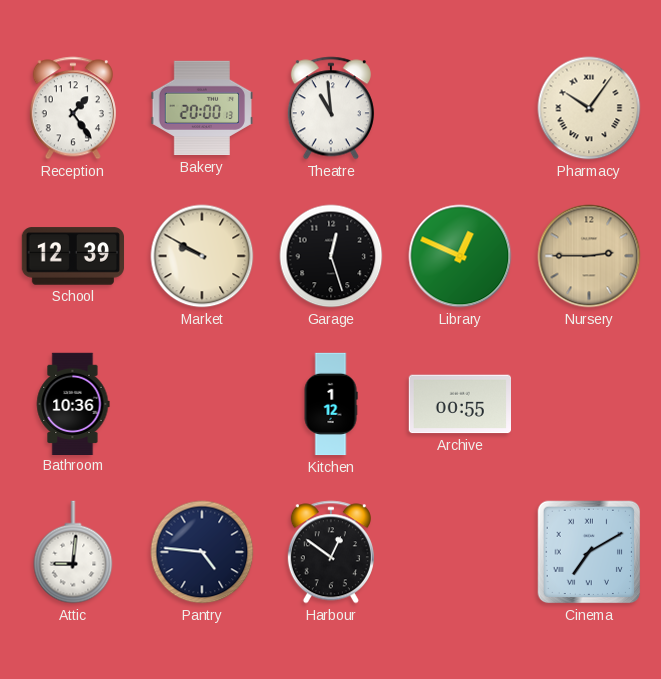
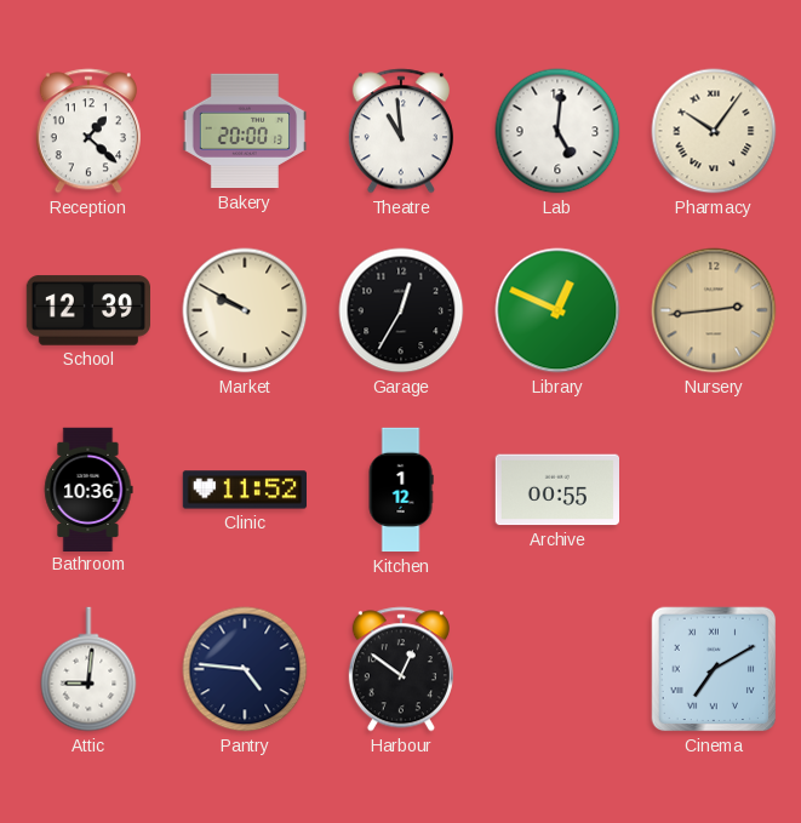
Reception: 1:24 -> 1:22
Lab: none -> 5:01
Garage: 12:27 -> 12:35
Nursery: 2:45 -> 2:44
Clinic: none -> 11:52
